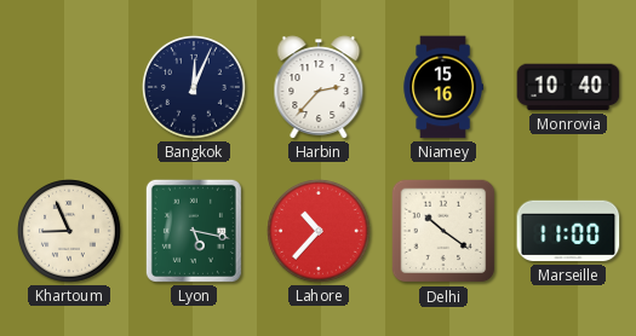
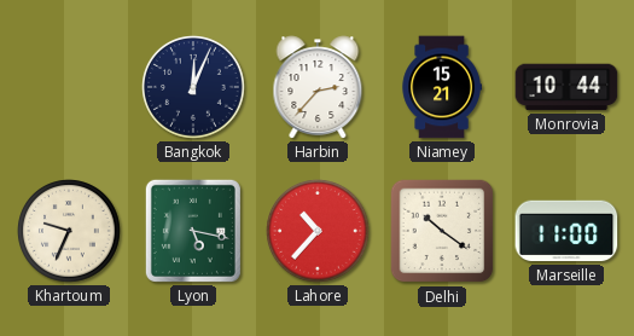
Niamey: 15:16 -> 15:21
Monrovia: 10:40 -> 10:44
Khartoum: 8:56 -> 9:34
